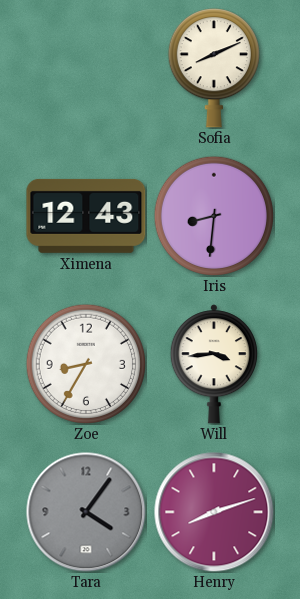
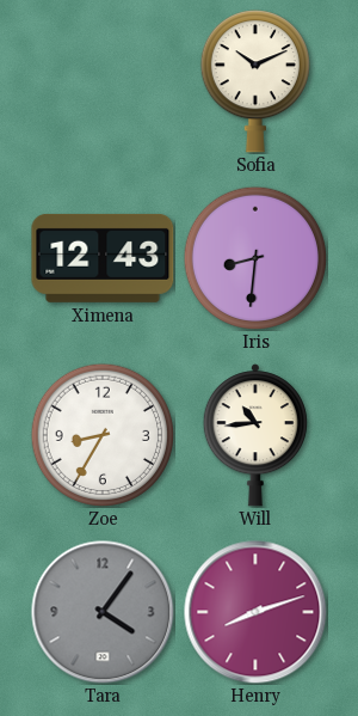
Sofia: 8:11 -> 10:11
Will: 3:44 -> 10:44
